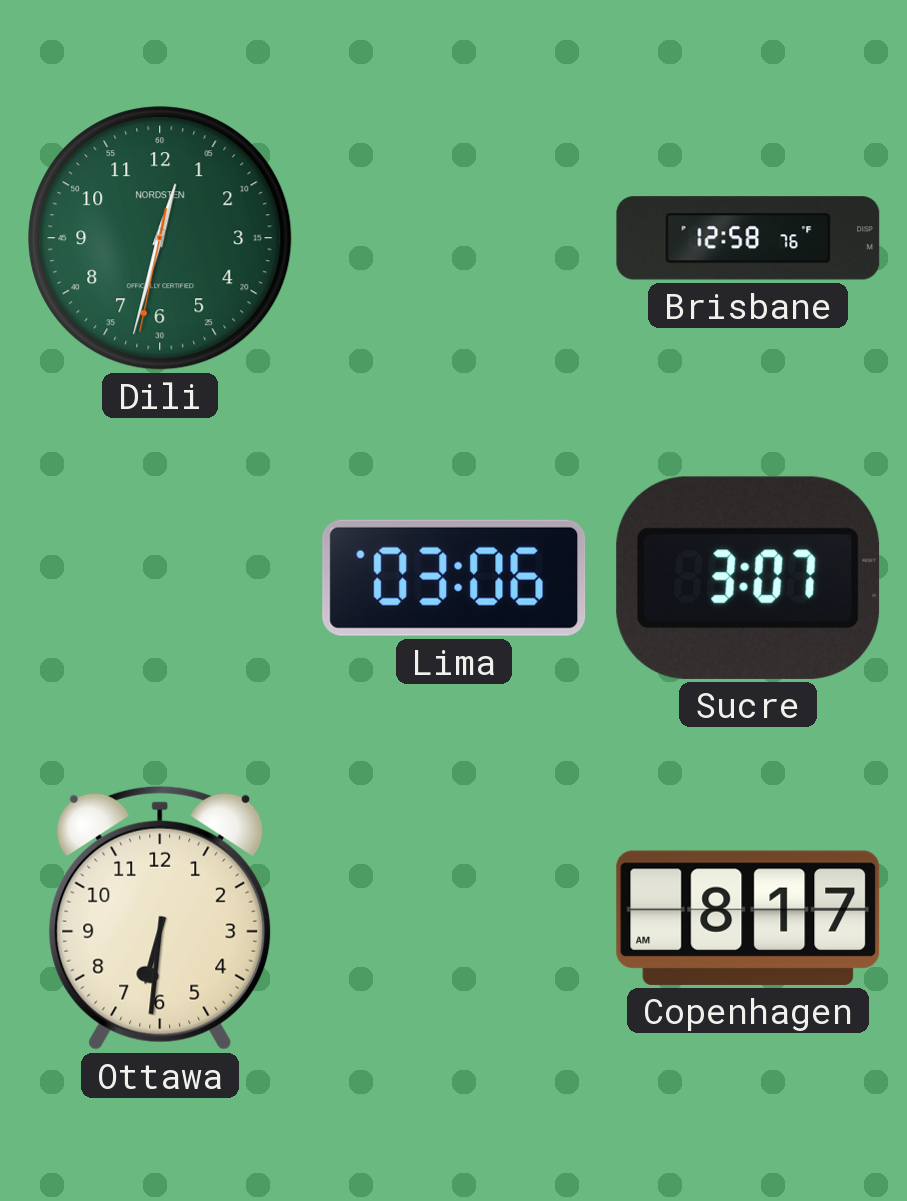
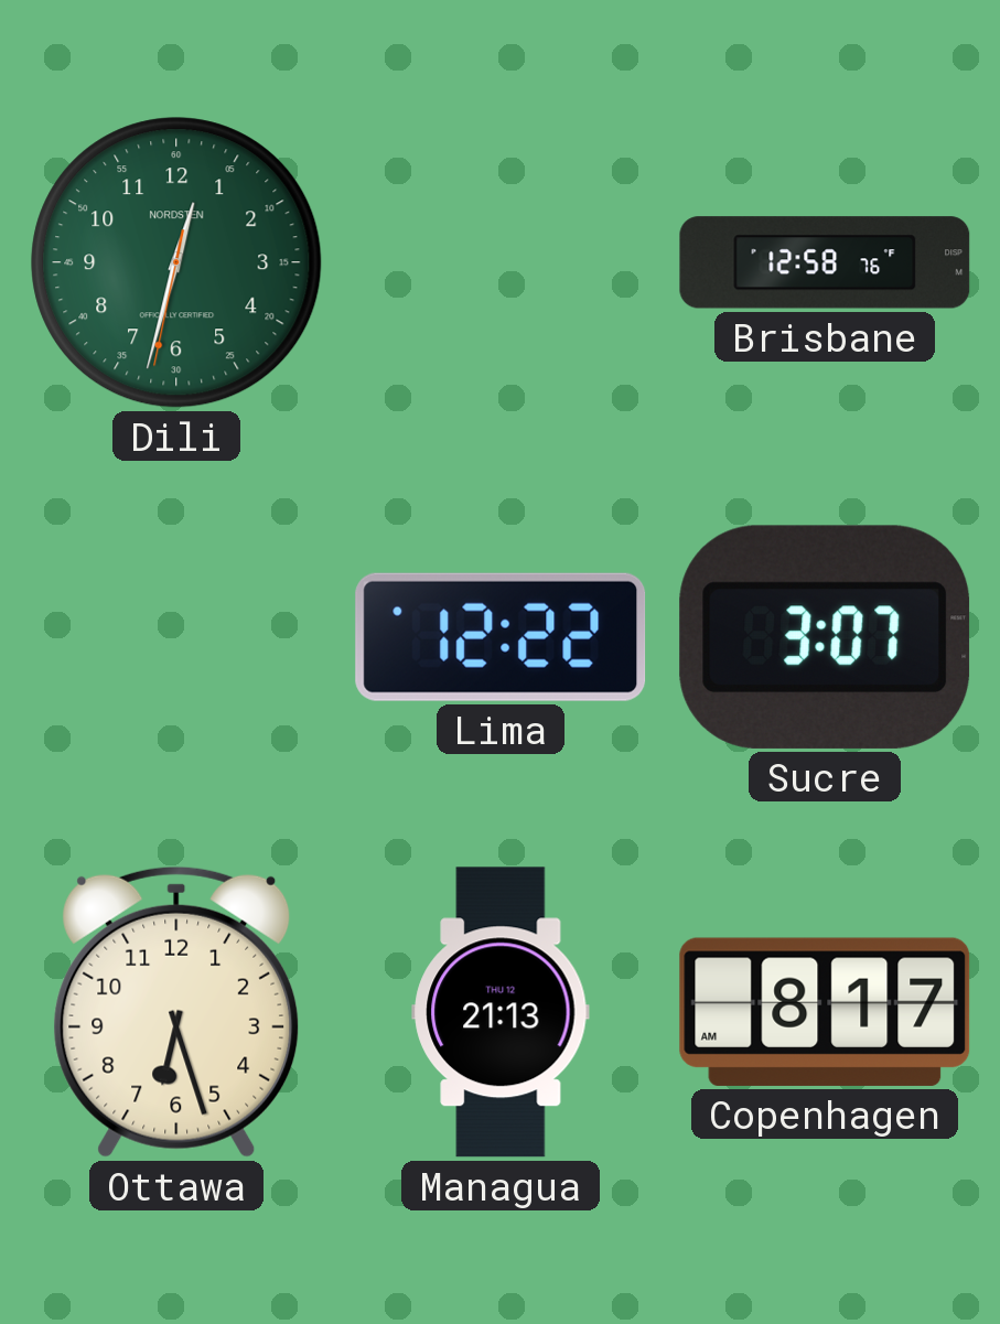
Lima: 03:06 -> 12:22
Ottawa: 6:31 -> 6:27
Managua: none -> 21:13
